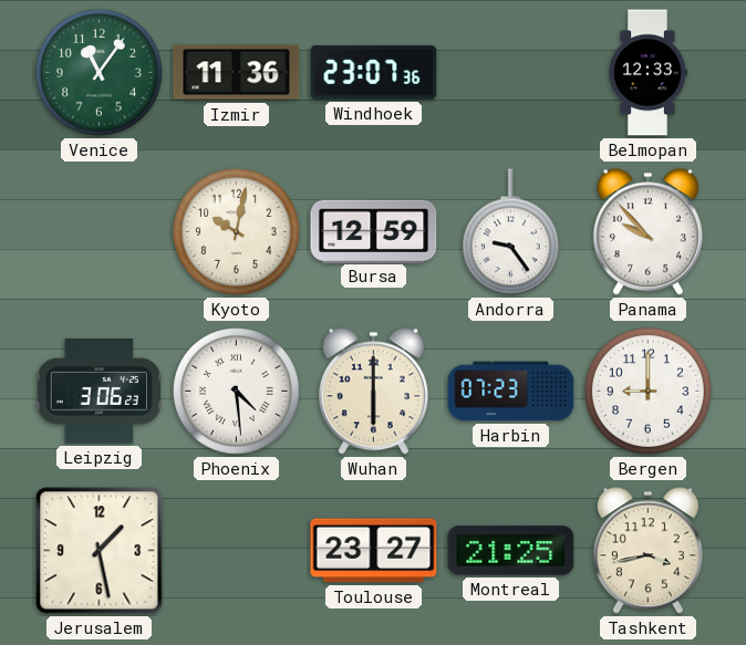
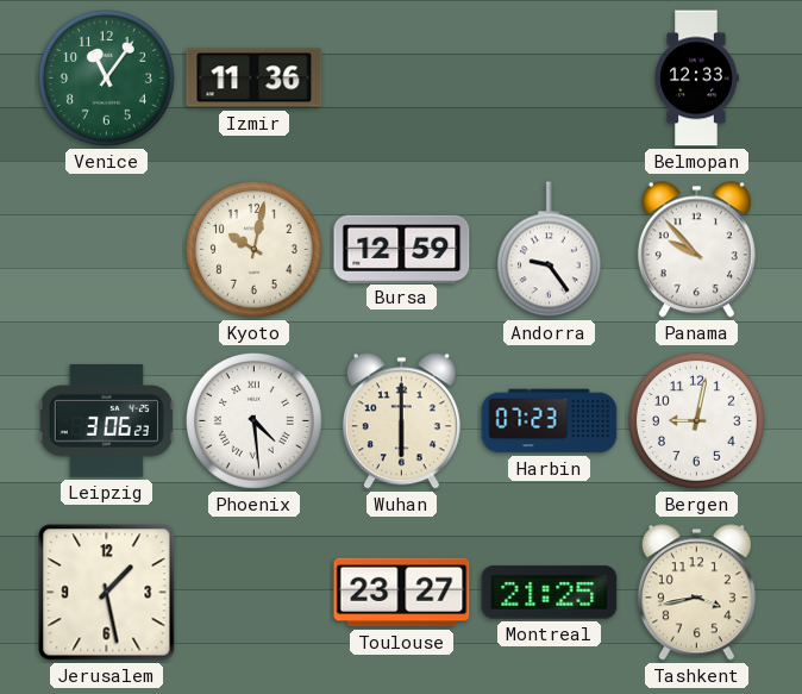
Windhoek: 23:07 -> none
Bergen: 9:00 -> 9:02
